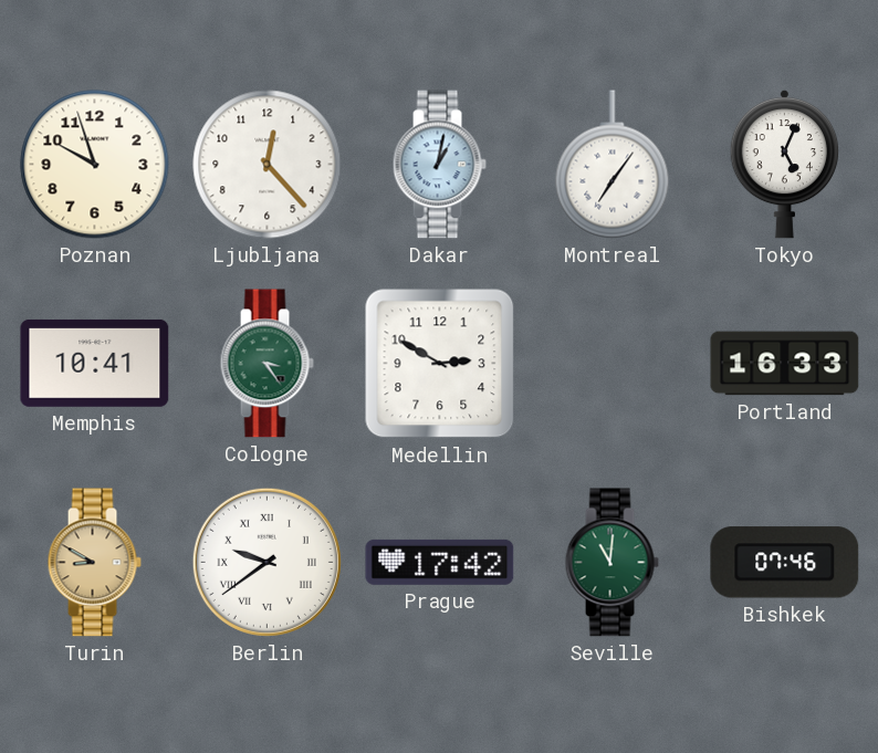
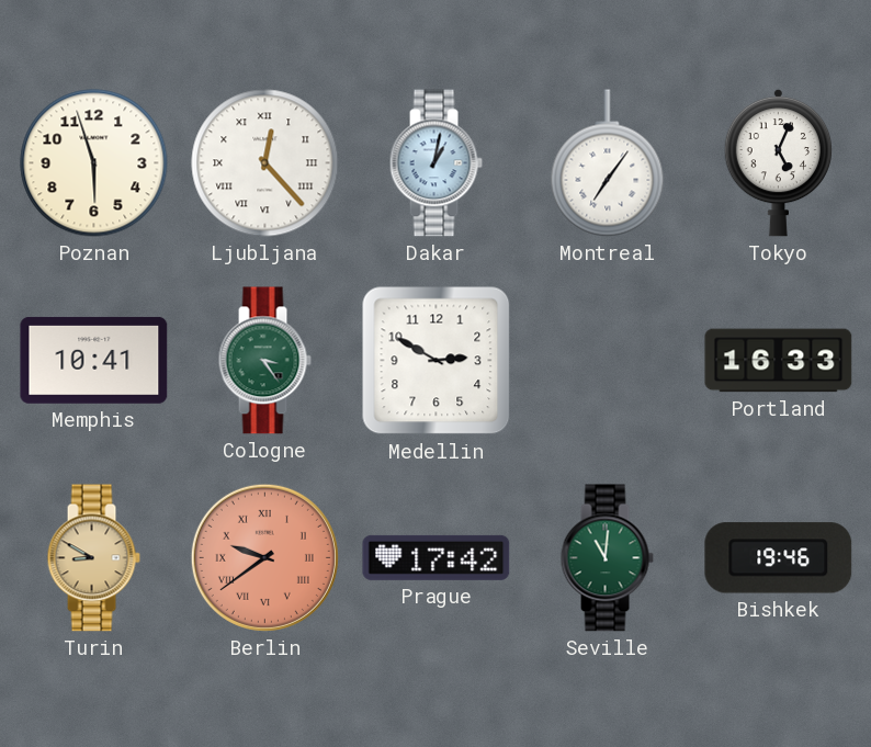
Poznan: 9:57 -> 5:57
Ljubljana numerals: Arabic -> Roman
Berlin dial: white -> salmon
Bishkek: 07:46 -> 19:46
